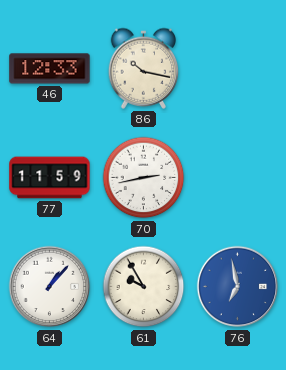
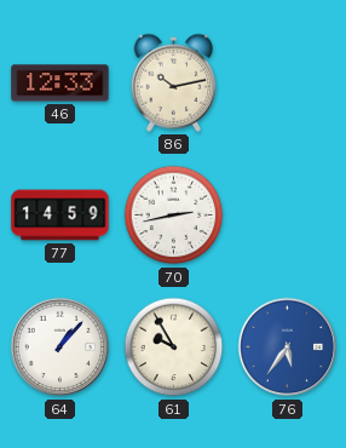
86: 10:17 -> 10:13
77: 11:59 -> 14:59
76: 6:58 -> 5:36
